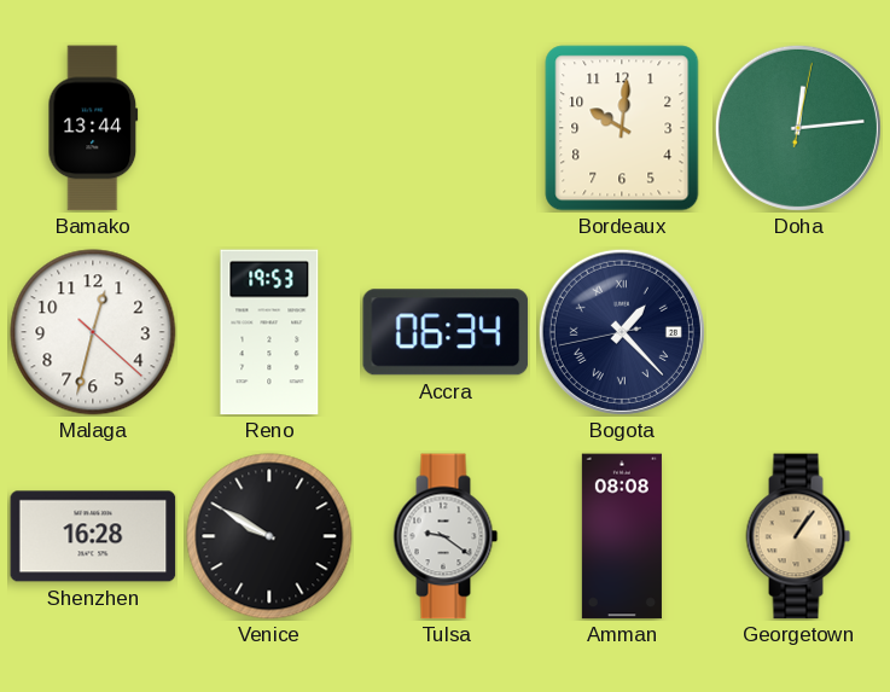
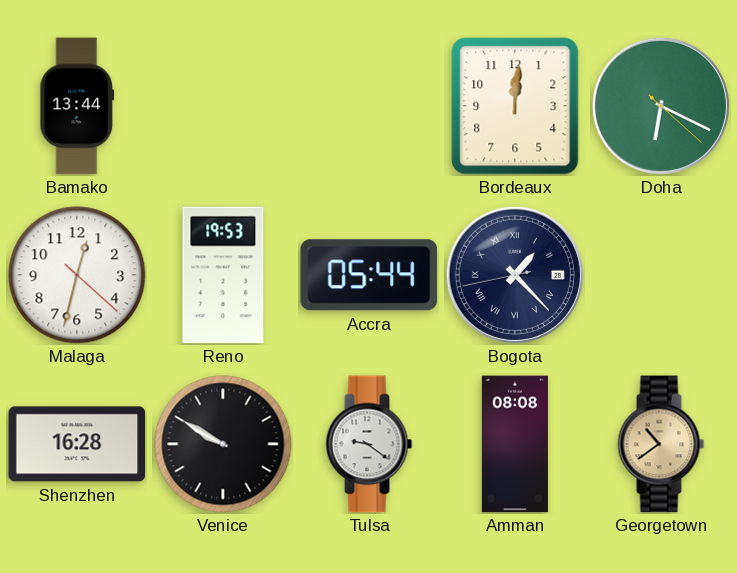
Bordeaux: 10:01 -> 12:01
Doha: 12:14 -> 6:19
Accra: 06:34 -> 05:44
Georgetown: 1:06 -> 10:39
